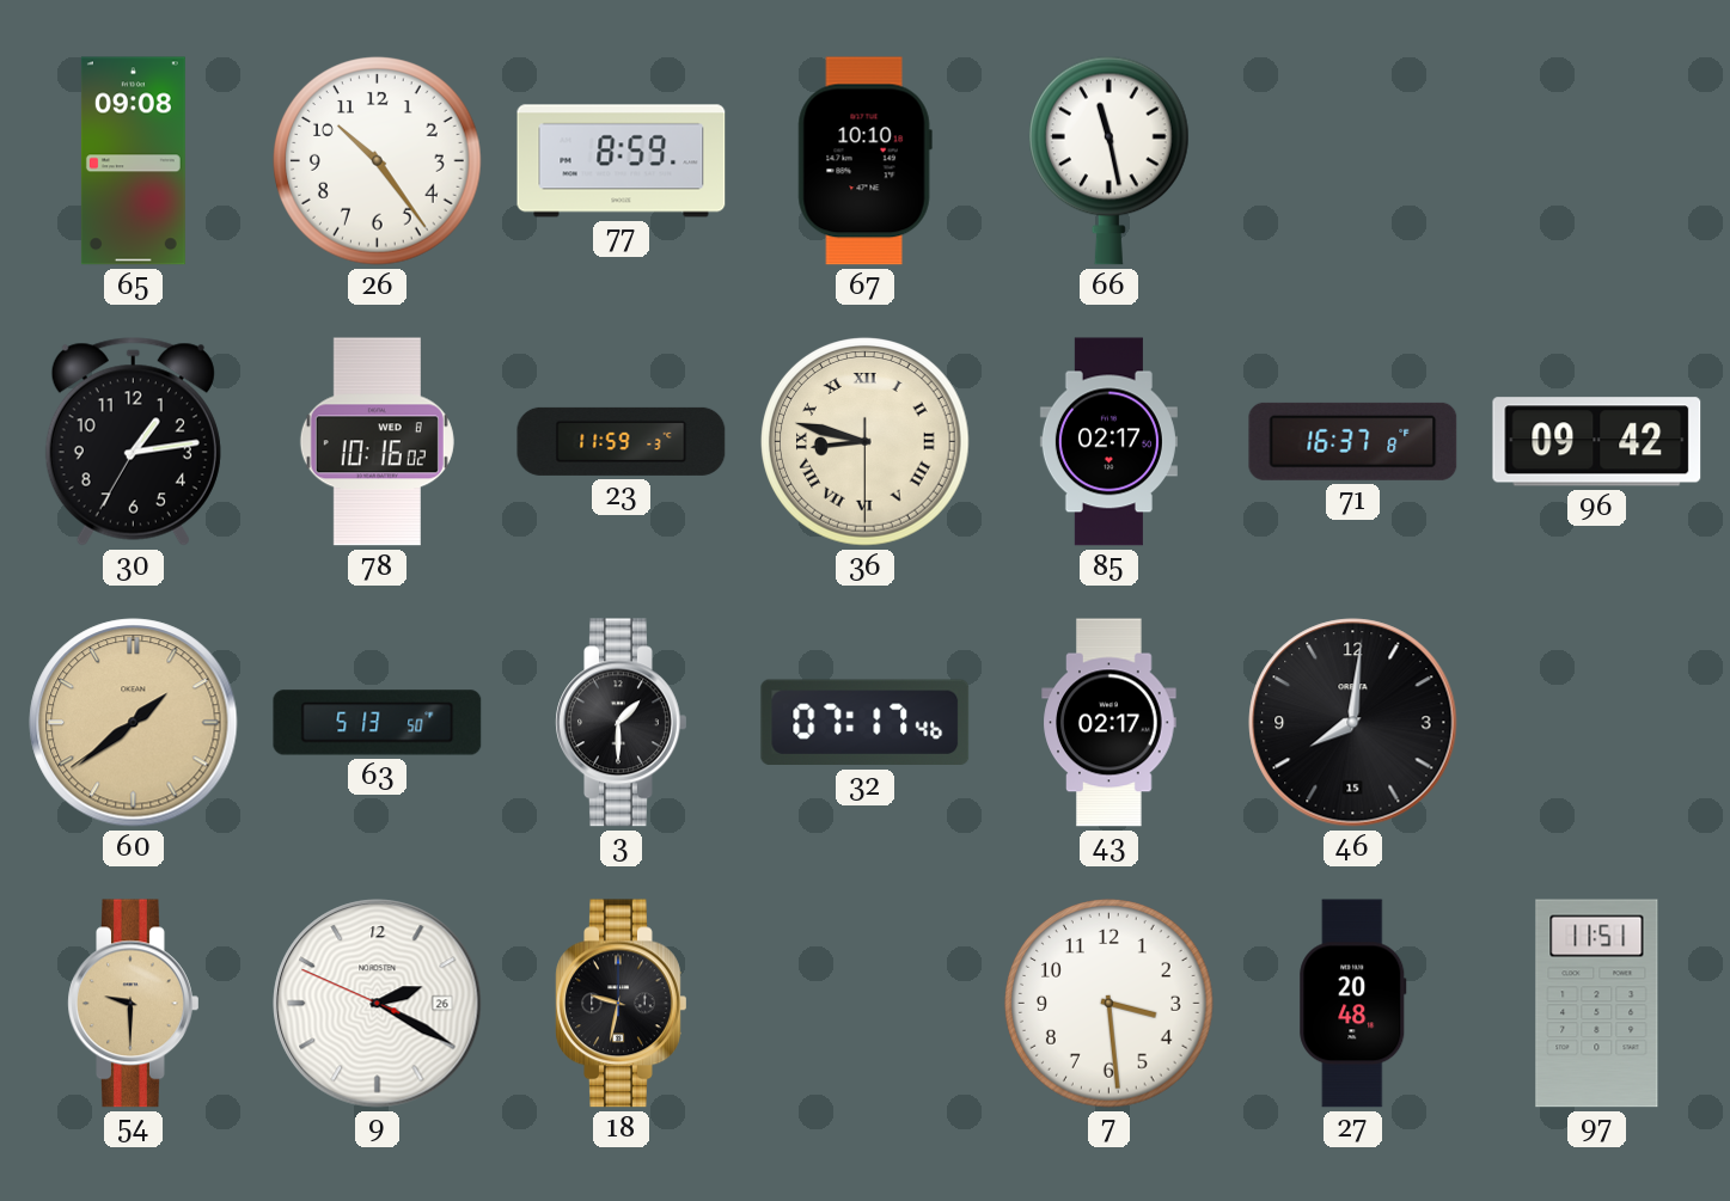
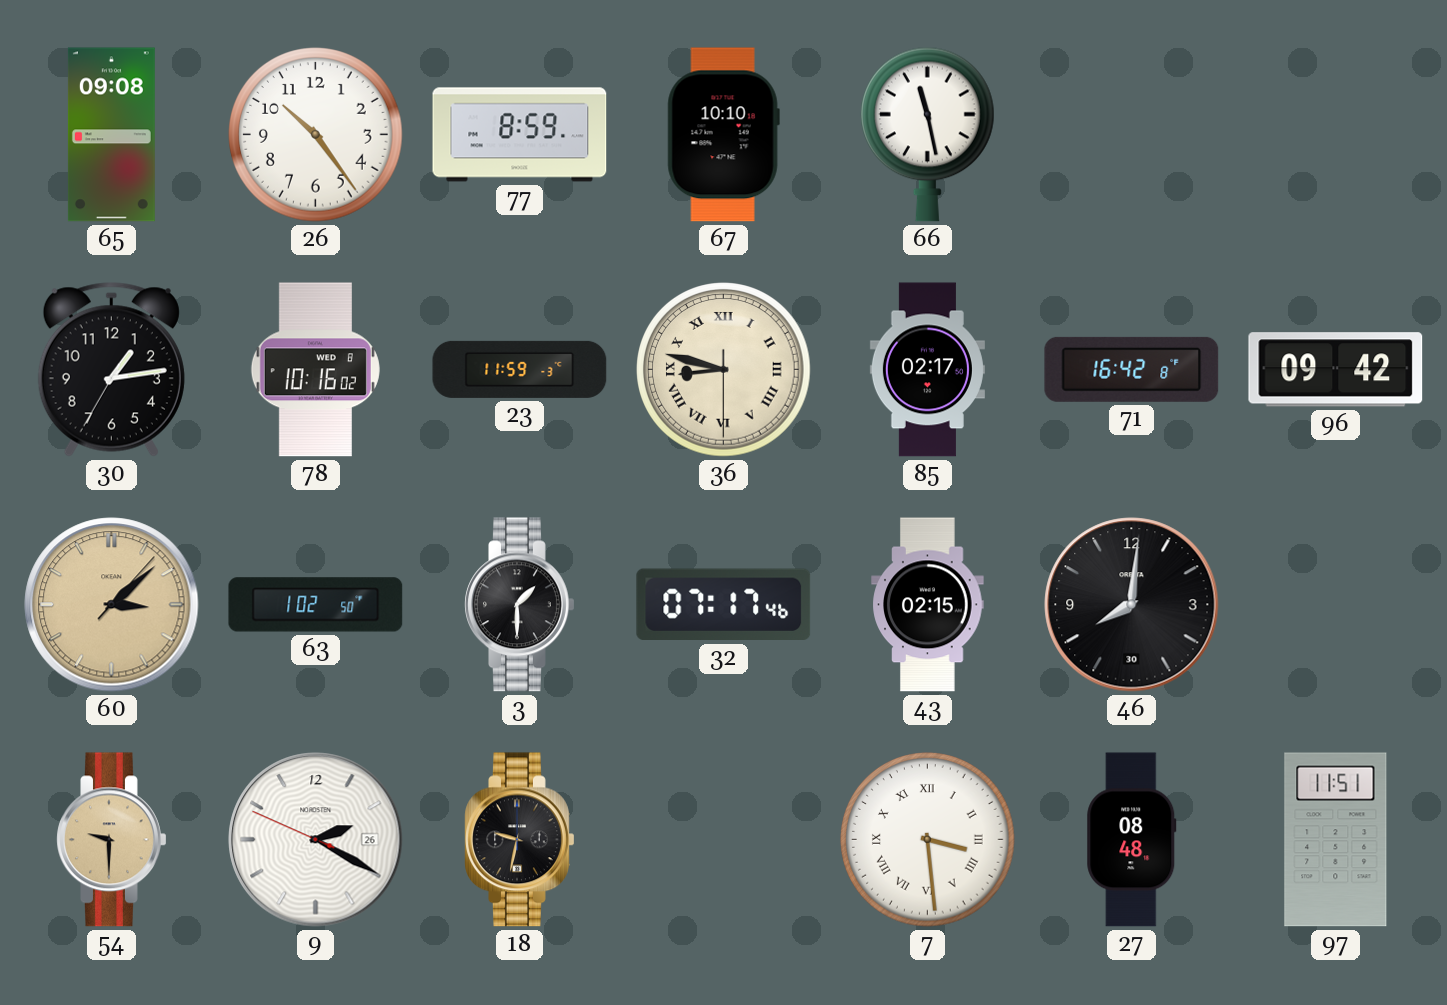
71: 16:37 -> 16:42
60: 1:38 -> 3:08
63: 5:13 -> 1:02
43: 02:17 -> 02:15
46 date: 15 -> 30
7 numerals: Arabic -> Roman
27: 20:48 -> 08:48
